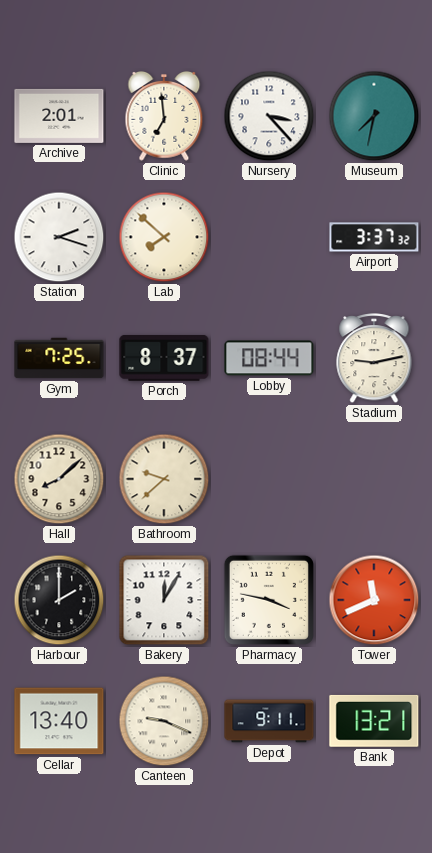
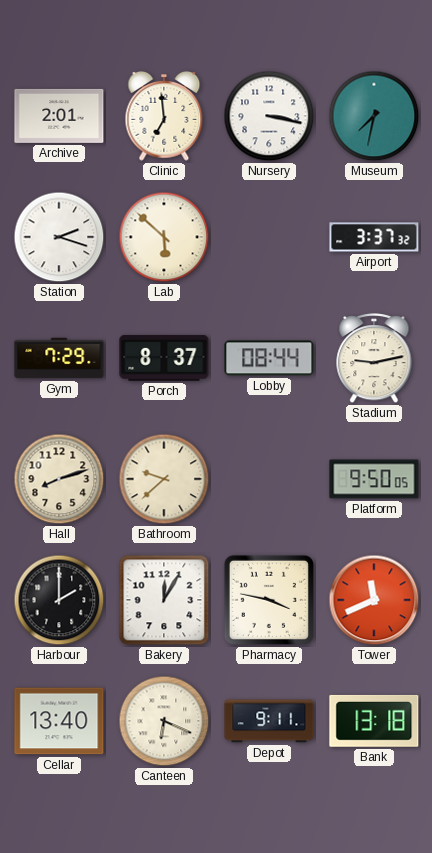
Nursery: 3:23 -> 3:17
Lab: 7:52 -> 5:52
Gym: 7:25 -> 7:29
Hall: 8:08 -> 8:12
Platform: none -> 9:50
Canteen: 9:19 -> 6:19
Bank: 13:21 -> 13:18
